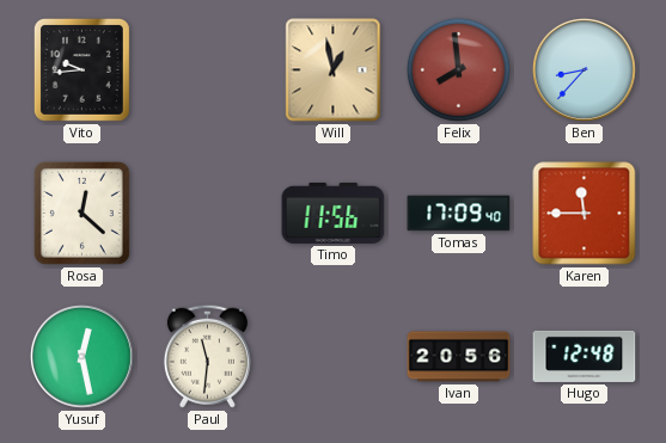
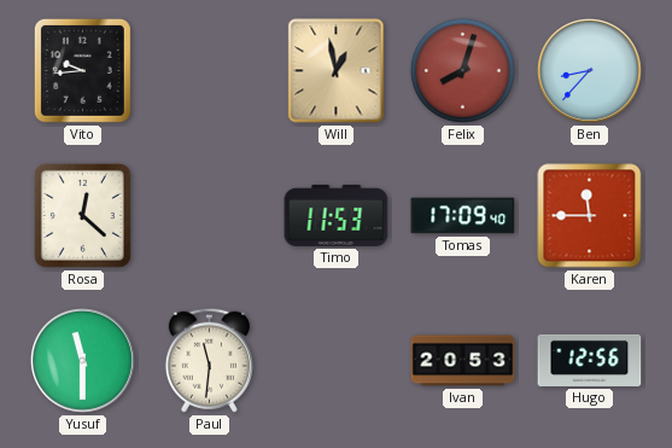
Felix: 7:59 -> 8:03
Timo: 11:56 -> 11:53
Yusuf: 12:28 -> 11:30
Ivan: 20:56 -> 20:53
Hugo: 12:48 -> 12:56
